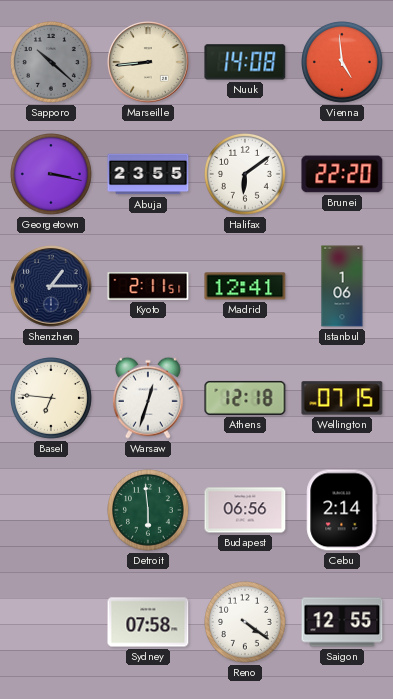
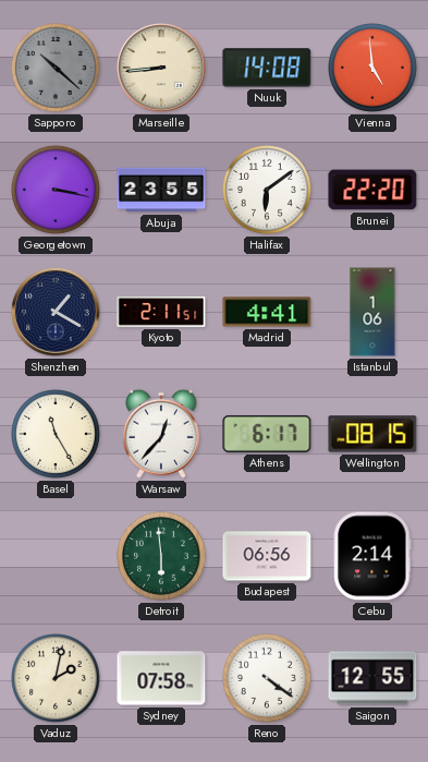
Shenzhen: 1:15 -> 1:20
Madrid: 12:41 -> 4:41
Basel: 6:46 -> 11:25
Warsaw: 12:33 -> 12:37
Athens: 12:18 -> 6:17
Wellington: 07:15 -> 08:15
Vaduz: none -> 2:02
